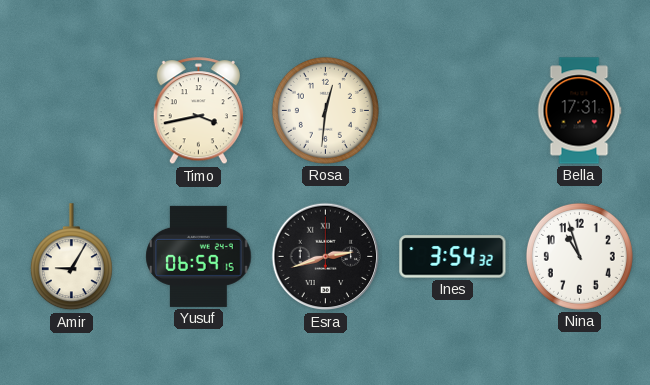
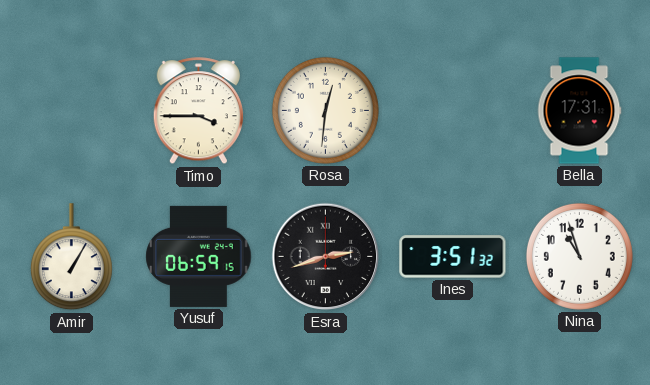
Timo: 3:43 -> 3:45
Amir: 9:05 -> 1:05
Ines: 3:54 -> 3:51
